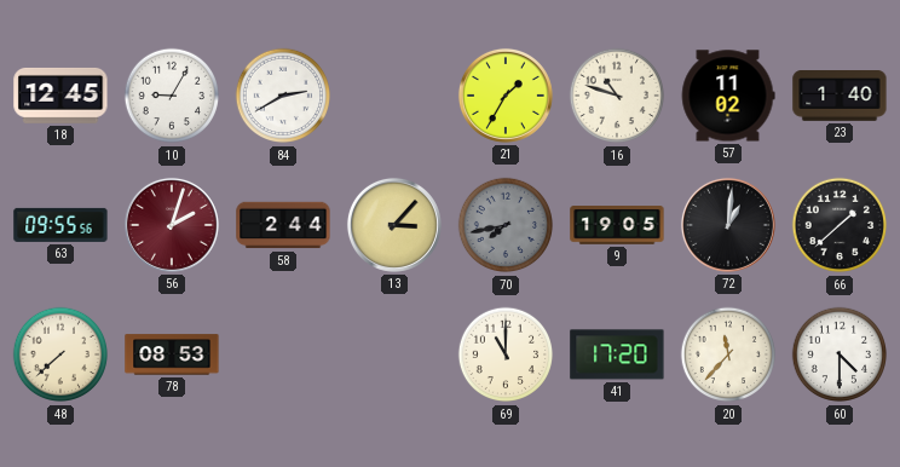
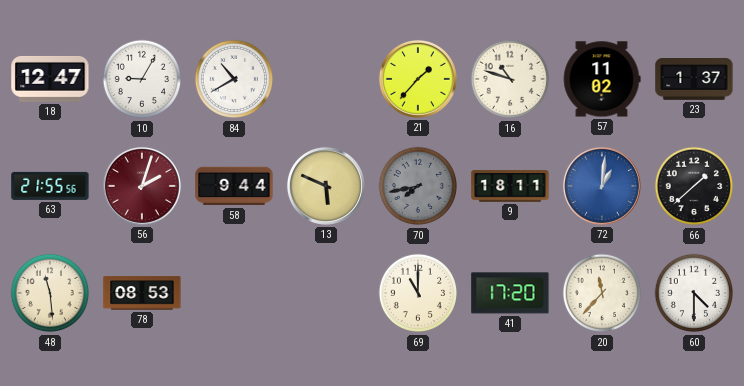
18: 12:45 -> 12:47
84: 2:40 -> 10:40
21: 1:35 -> 1:37
23: 1:40 -> 1:37
63: 09:55 -> 21:55
58: 2:44 -> 9:44
13: 3:07 -> 5:49
9: 19:05 -> 18:11
72 dial: black -> blue
48: 7:38 -> 11:29
